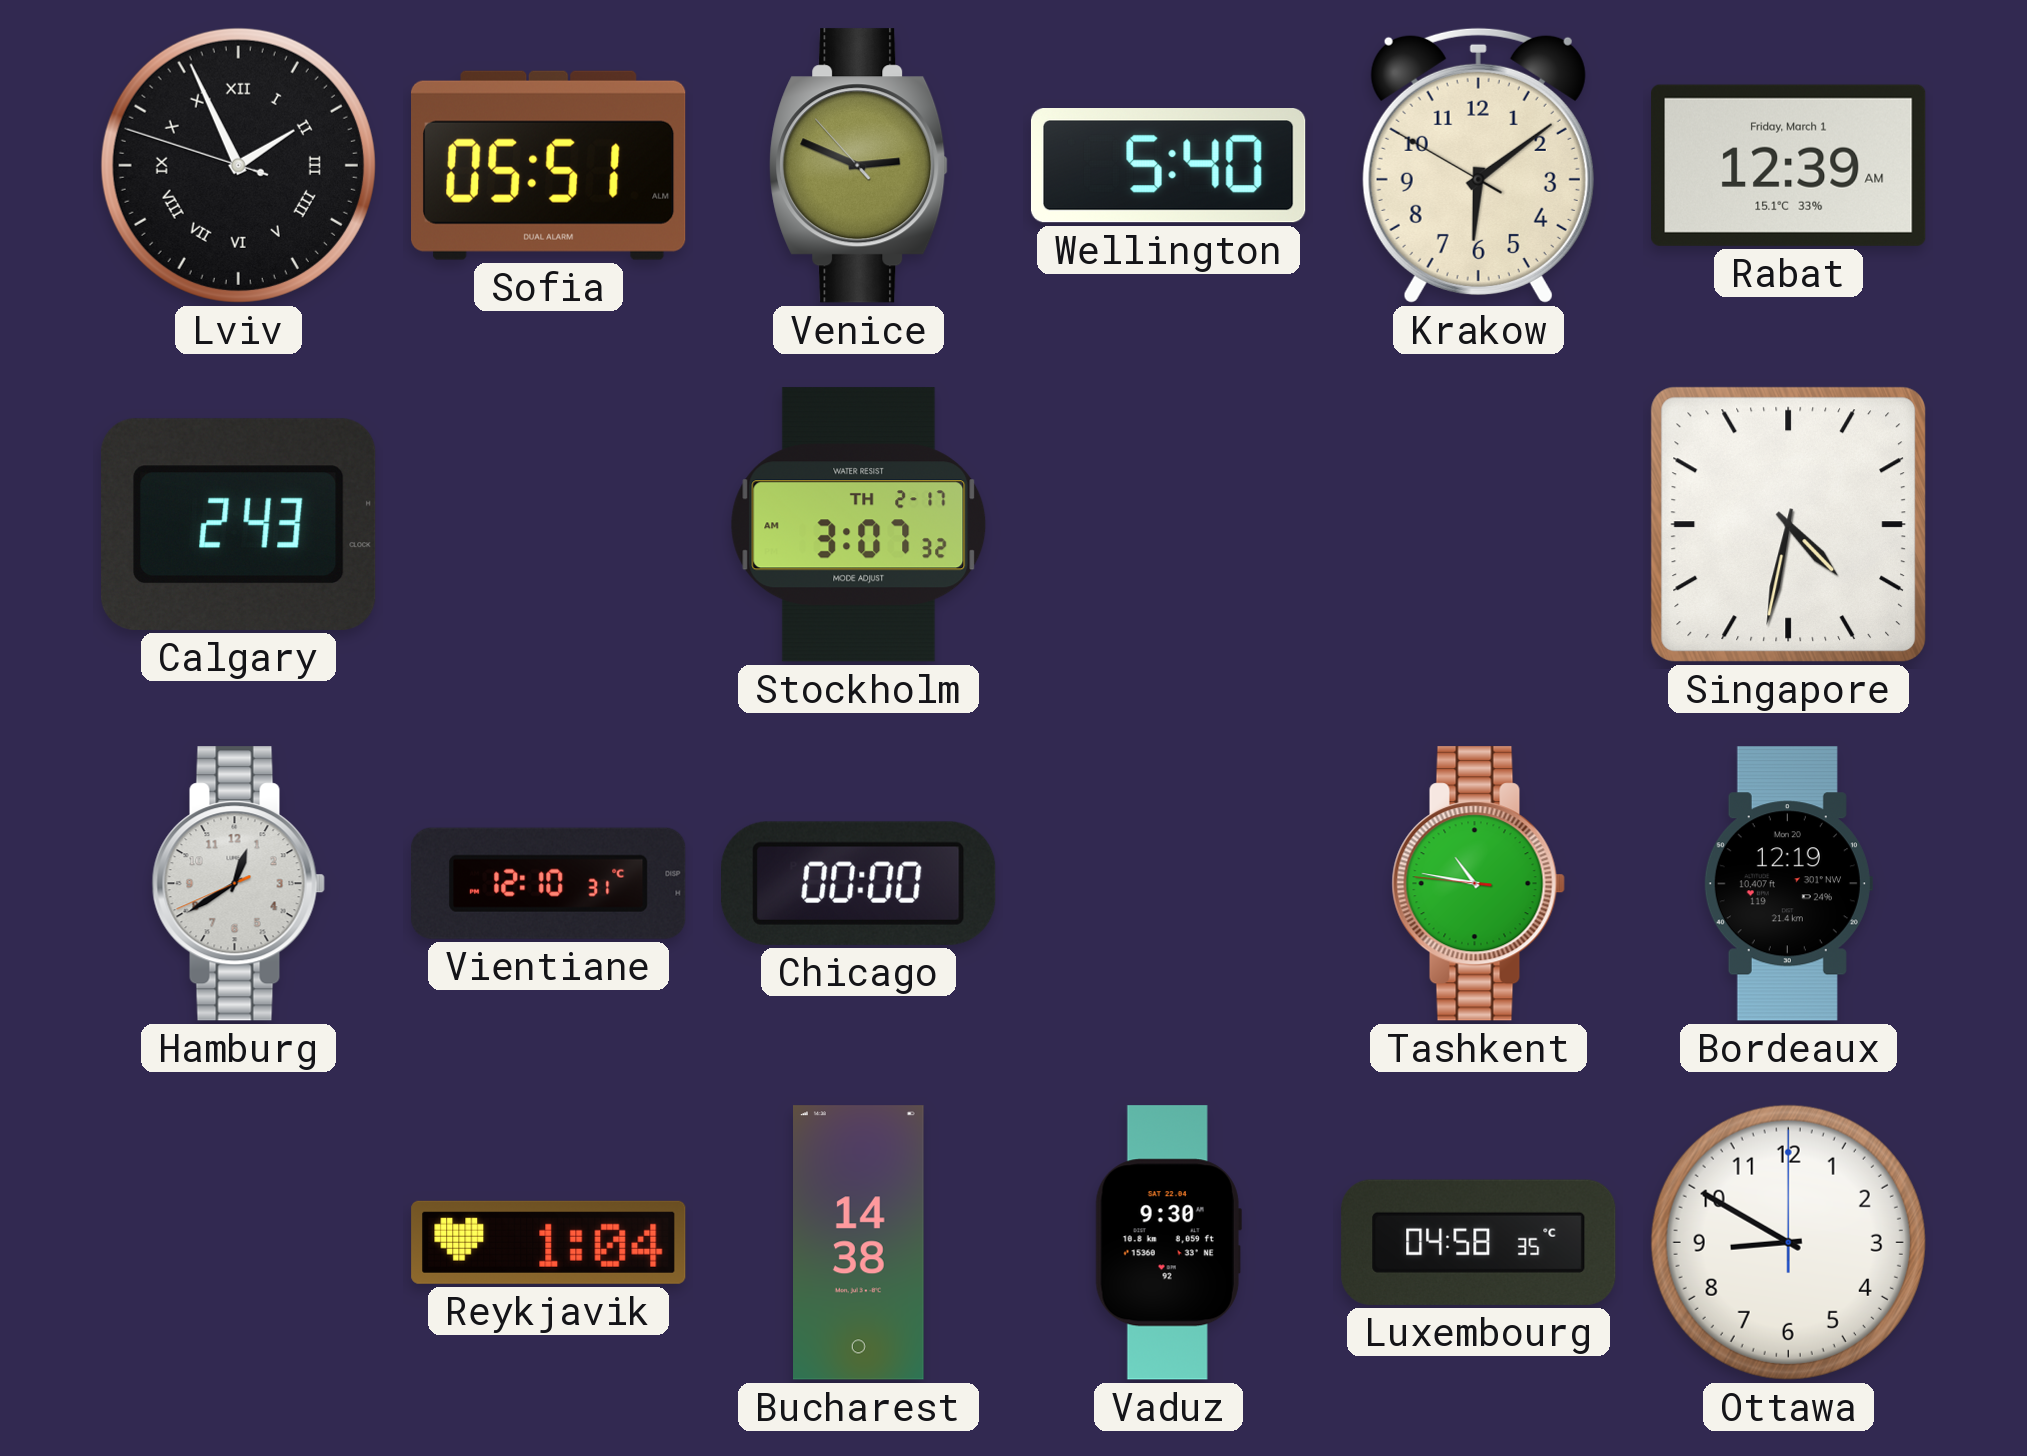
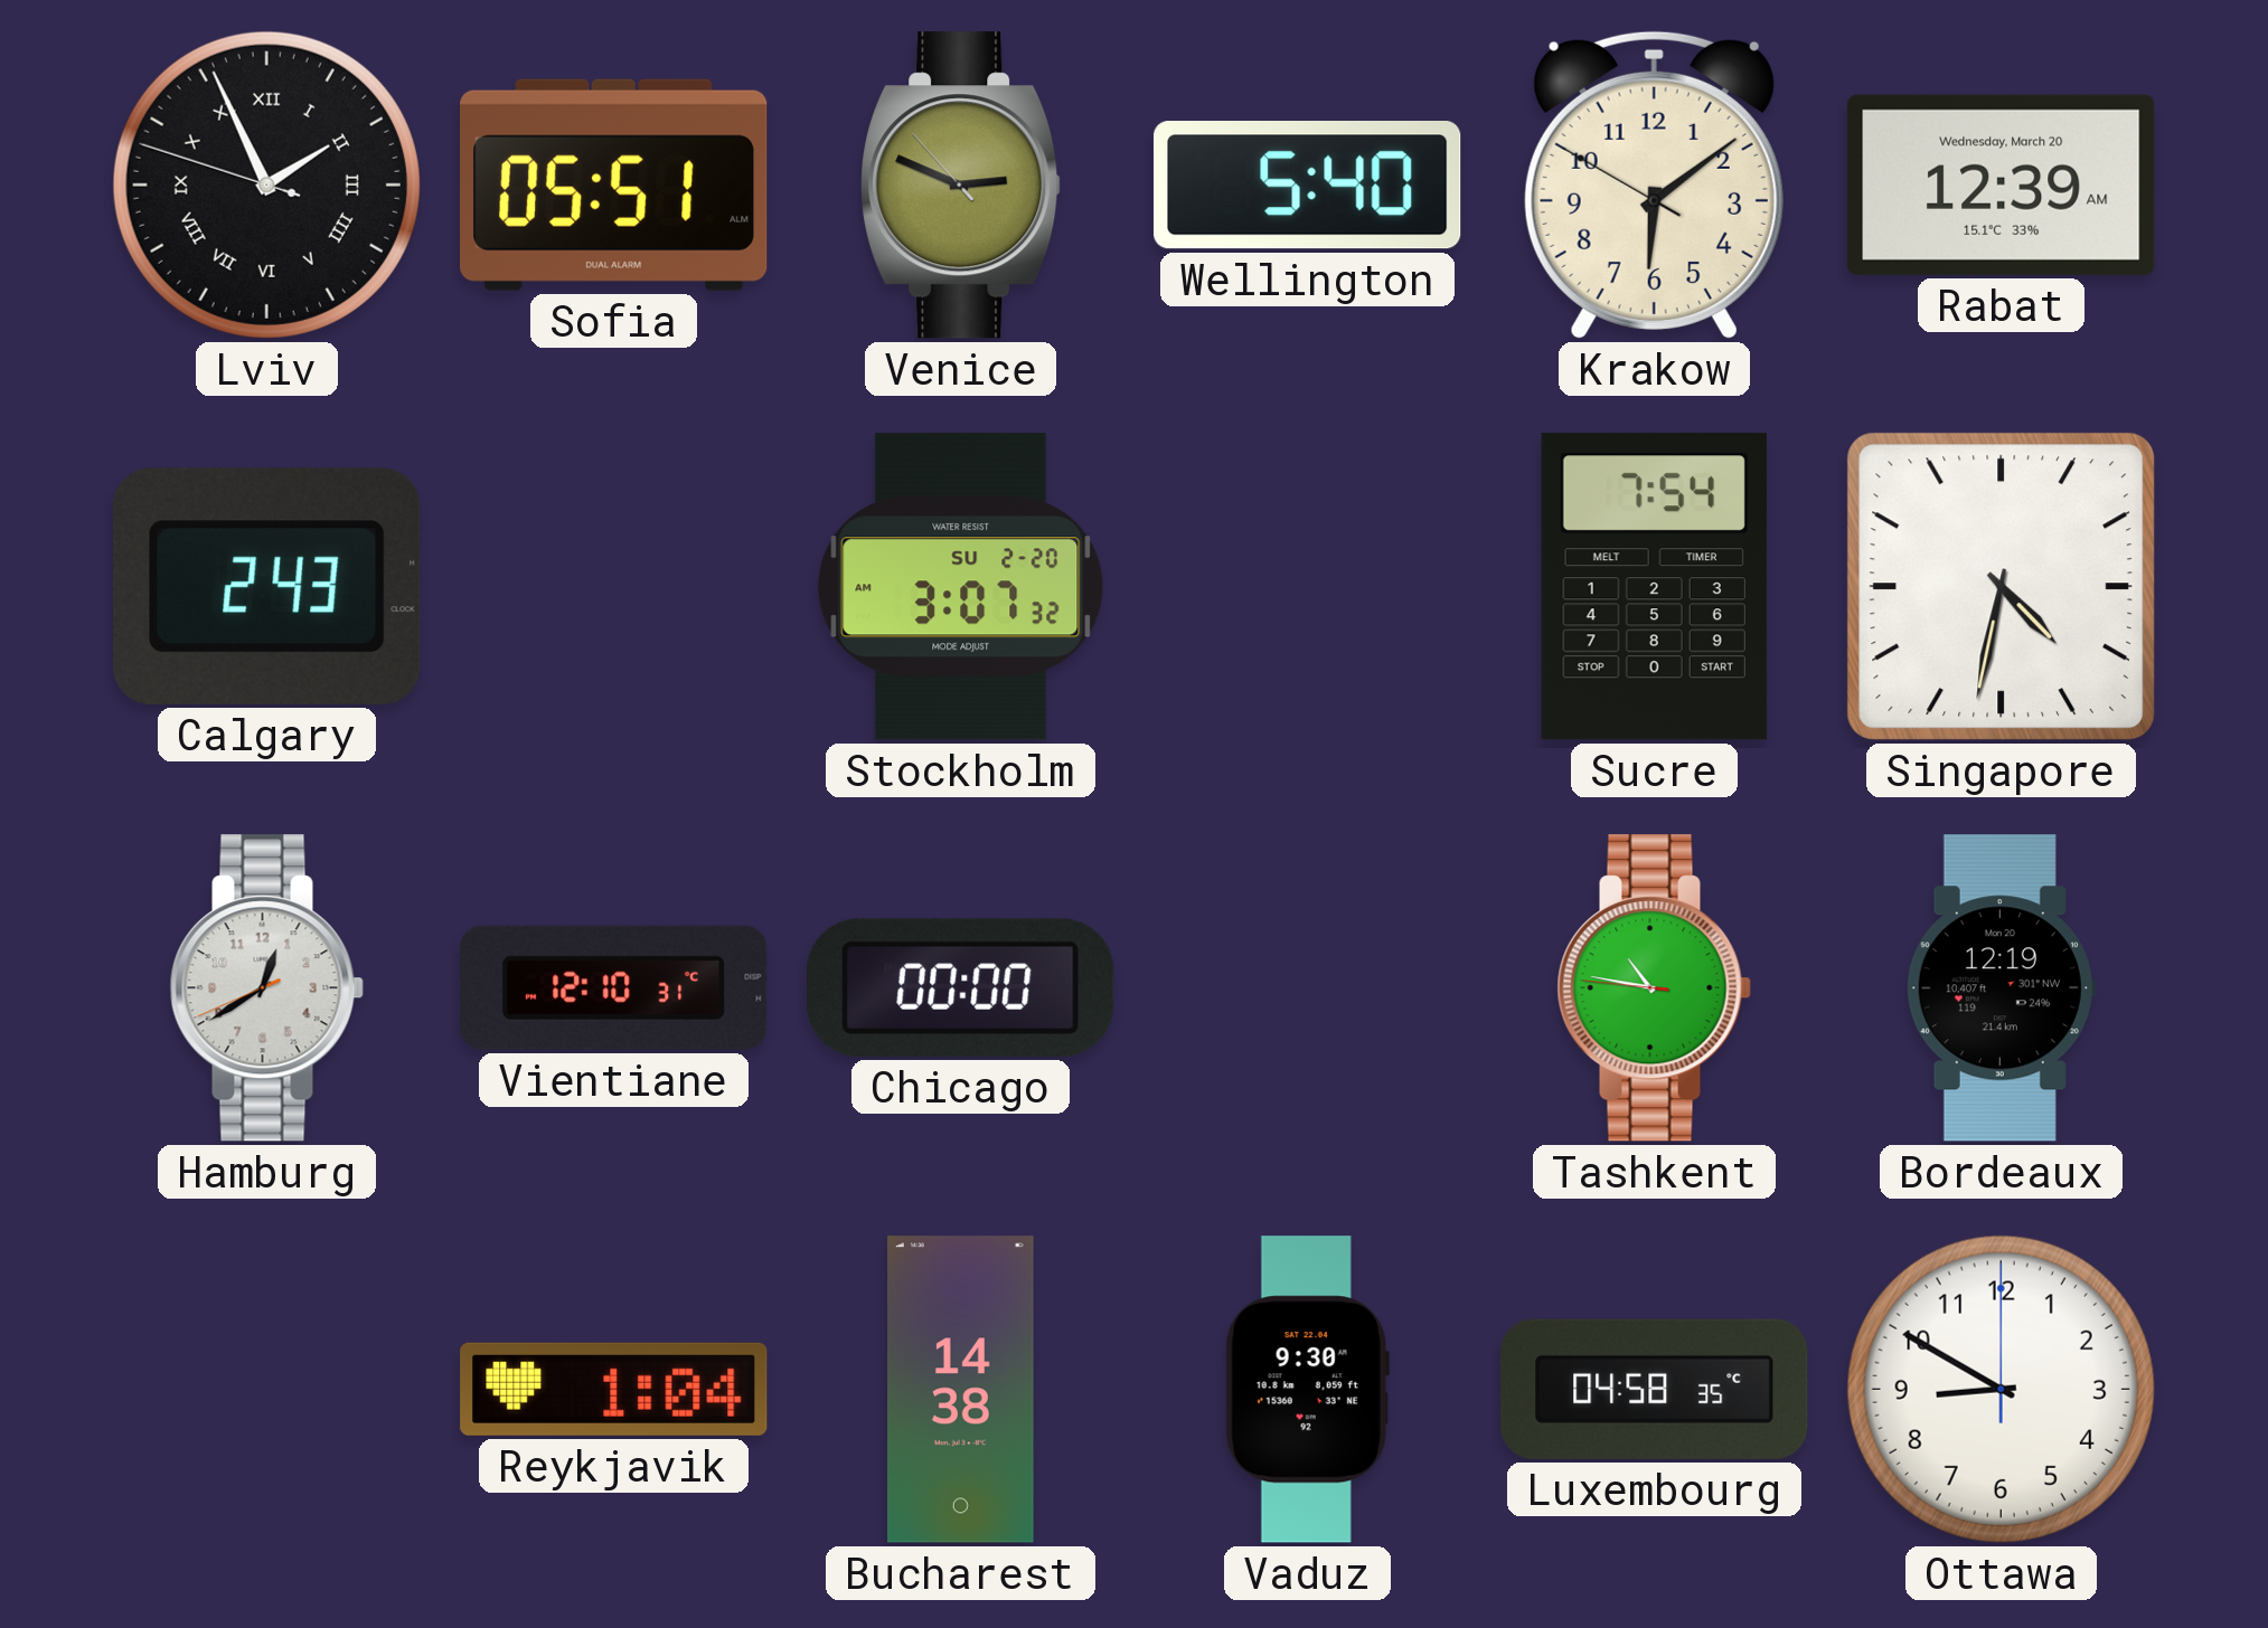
Rabat date: Friday, March 1 -> Wednesday, March 20
Stockholm date: TH 2-17 -> SU 2-20
Sucre: none -> 7:54
